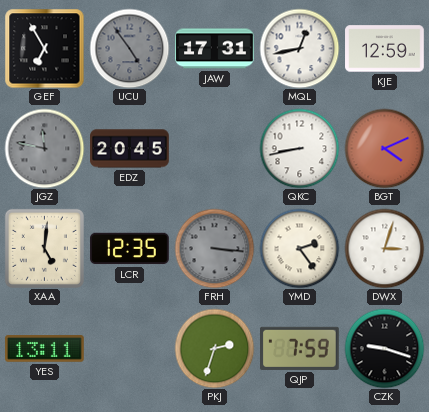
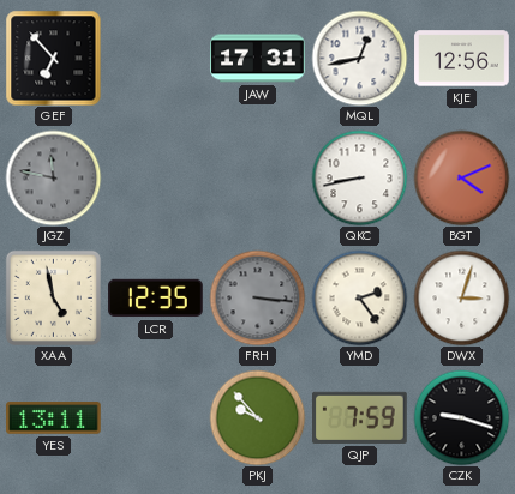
GEF: 6:55 -> 6:53
UCU: 4:54 -> none
KJE: 12:59 -> 12:56
EDZ: 20:45 -> none
XAA: 5:01 -> 4:58
PKJ: 2:33 -> 9:53
